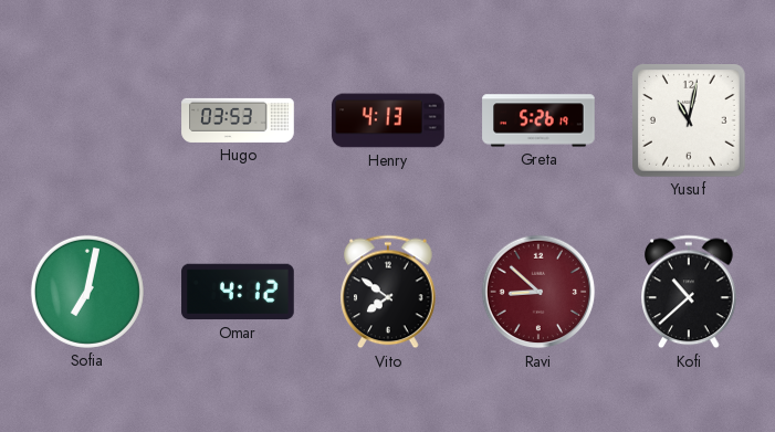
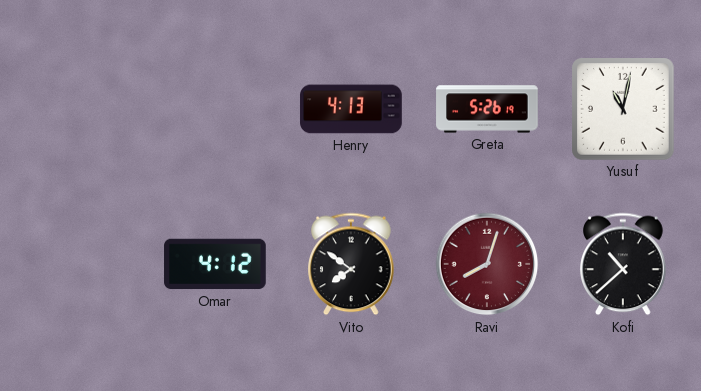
Hugo: 03:53 -> none
Sofia: 7:02 -> none
Ravi: 8:52 -> 8:03
